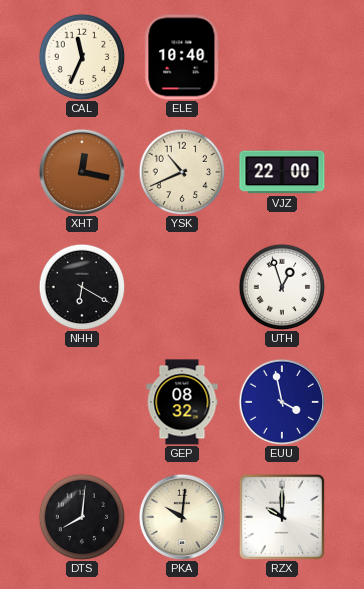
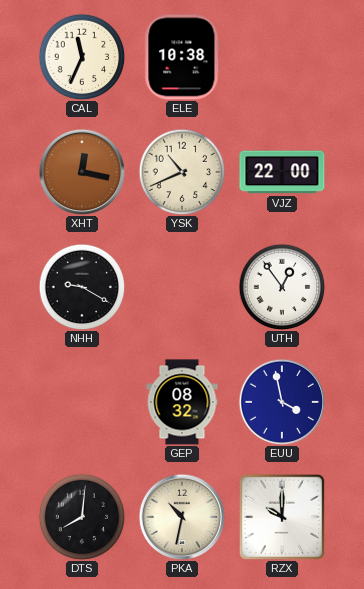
ELE: 10:40 -> 10:38
NHH: 6:20 -> 9:20
UTH: 12:57 -> 12:54
PKA: 10:01 -> 10:32
